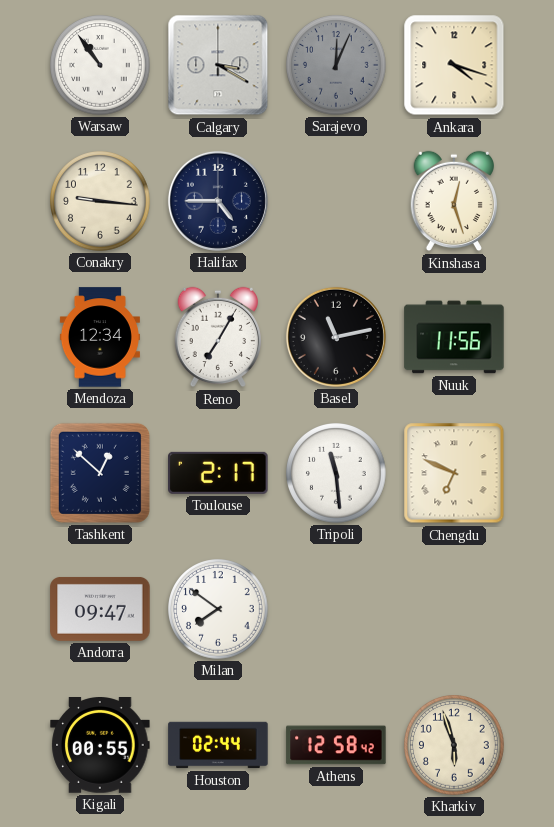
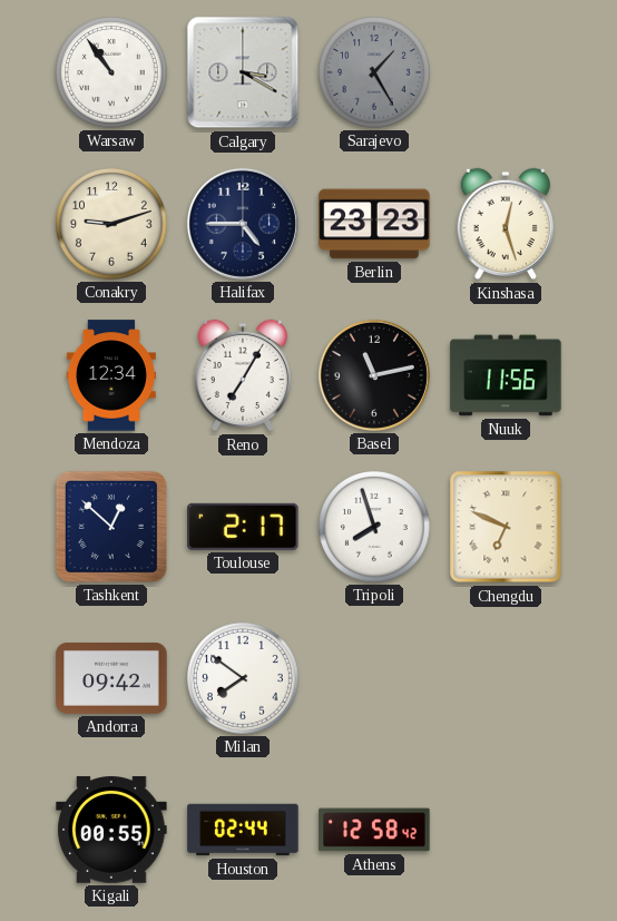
Sarajevo: 12:04 -> 1:25
Ankara: 4:18 -> none
Conakry: 9:16 -> 9:12
Berlin: none -> 23:23
Tripoli: 11:29 -> 7:57
Andorra: 09:47 -> 09:42
Kharkiv: 5:57 -> none
